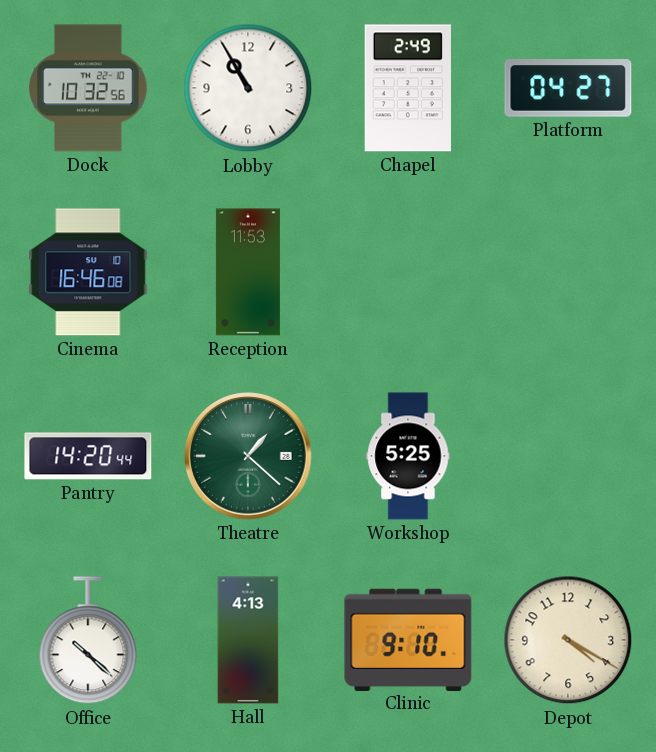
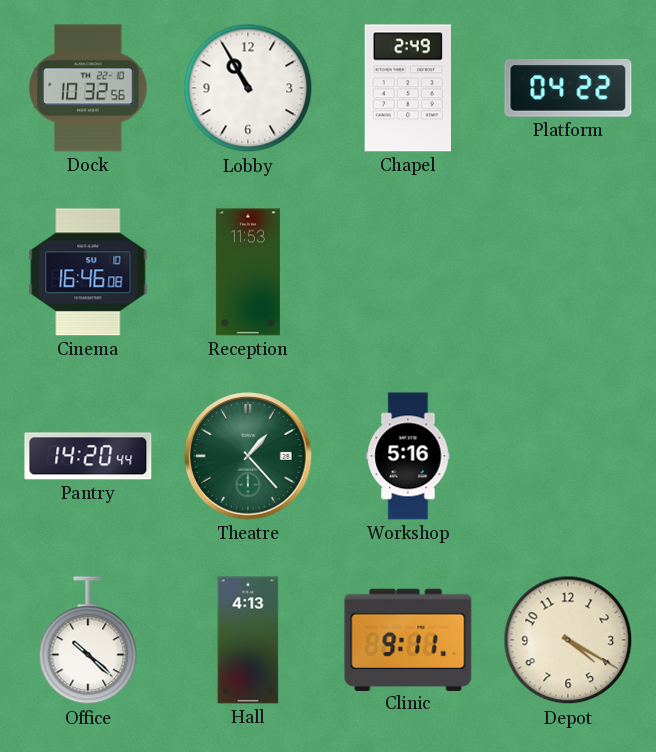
Platform: 04:27 -> 04:22
Theatre: 1:22 -> 1:23
Workshop: 5:25 -> 5:16
Clinic: 9:10 -> 9:11
